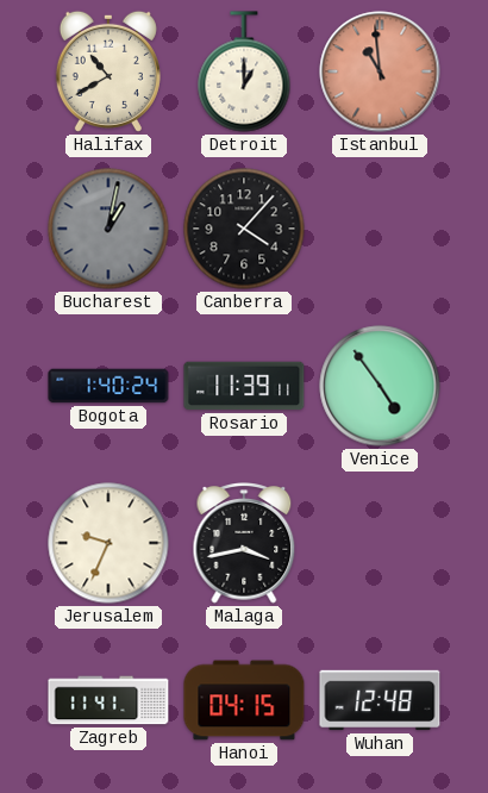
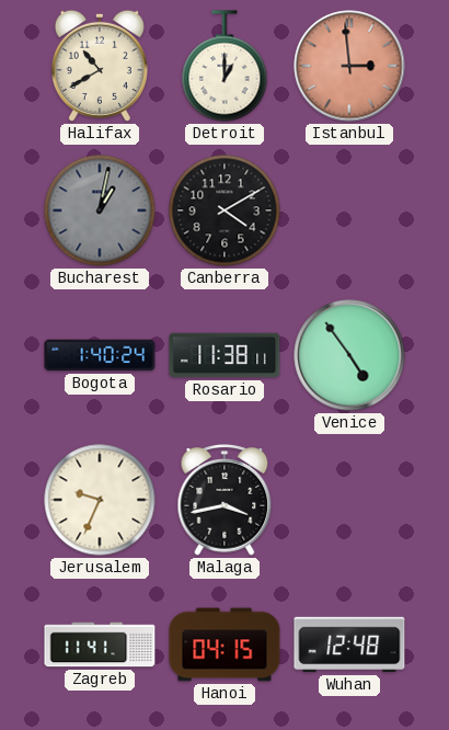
Istanbul: 10:59 -> 2:59
Canberra: 4:07 -> 4:10
Rosario: 11:39 -> 11:38
